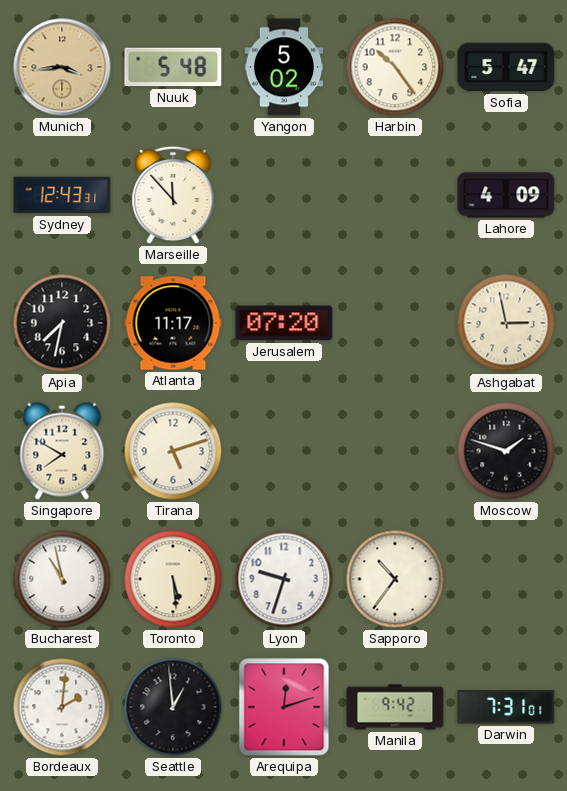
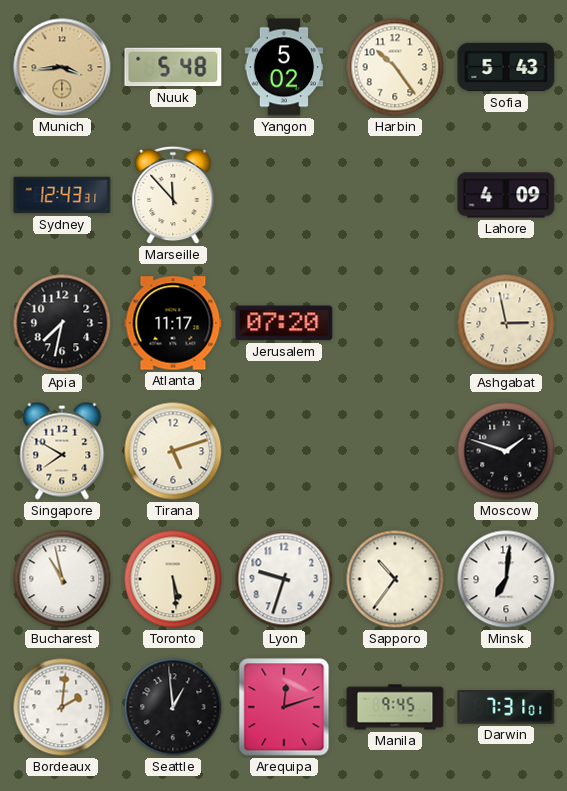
Sofia: 5:47 -> 5:43
Minsk: none -> 7:01
Manila: 9:42 -> 9:45
